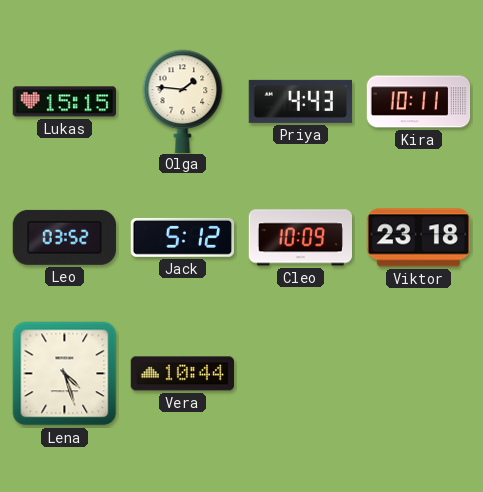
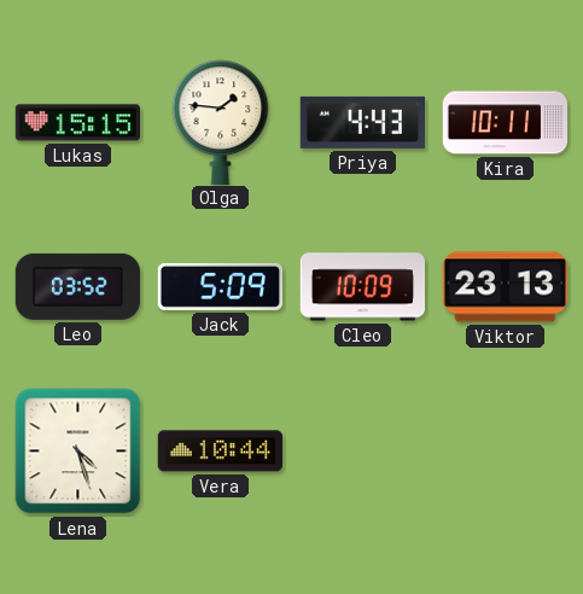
Jack: 5:12 -> 5:09
Viktor: 23:18 -> 23:13
